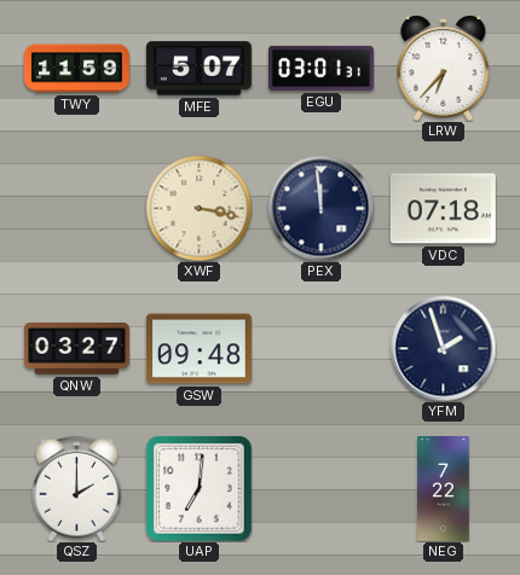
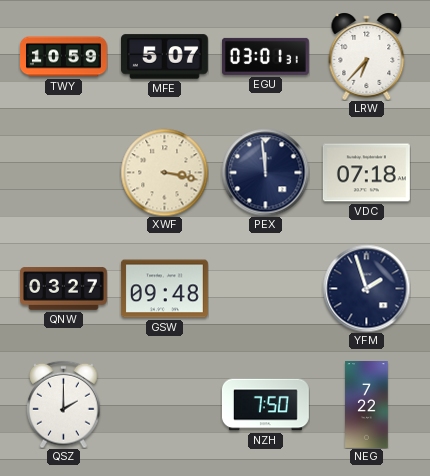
TWY: 11:59 -> 10:59
UAP: 7:01 -> none
NZH: none -> 7:50
